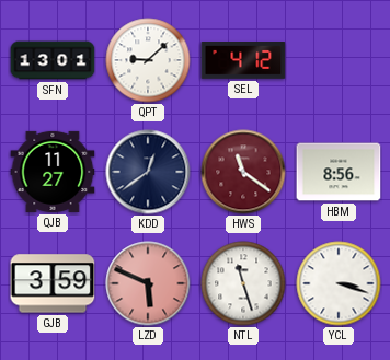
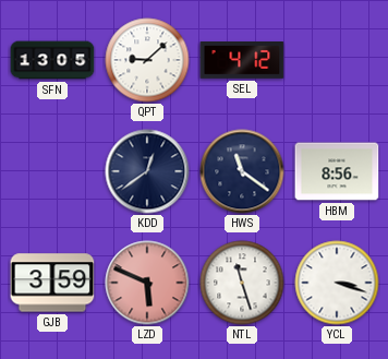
SFN: 13:01 -> 13:05
QJB: 11:27 -> none
HWS dial: burgundy -> navy
